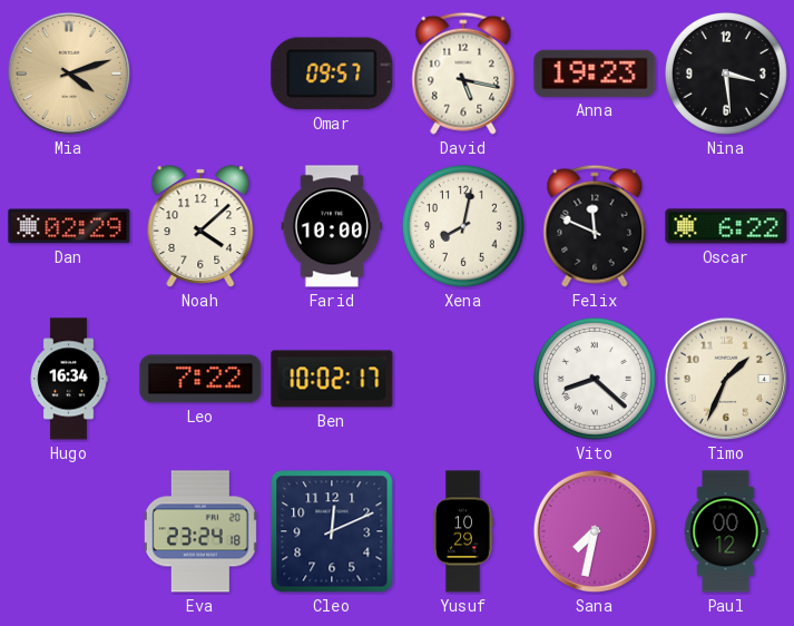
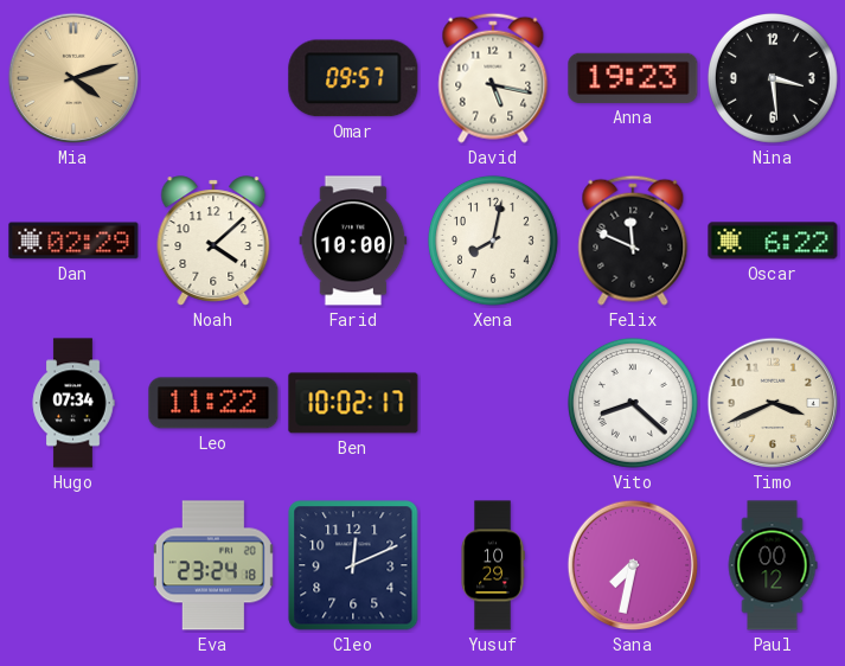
Hugo: 16:34 -> 07:34
Leo: 7:22 -> 11:22
Timo: 1:34 -> 3:41
